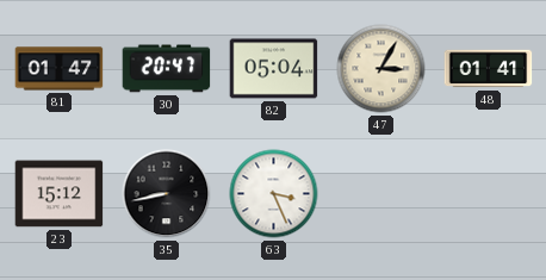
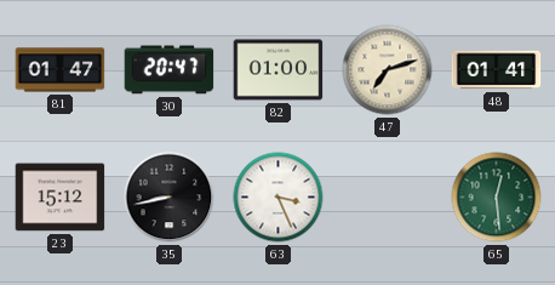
82: 05:04 -> 01:00
47: 3:05 -> 7:12
65: none -> 12:29
